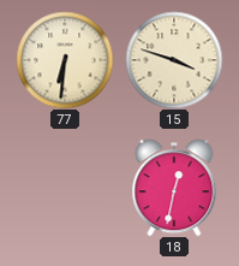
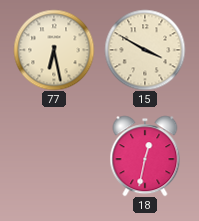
77: 6:31 -> 6:28
15: 3:48 -> 3:50
